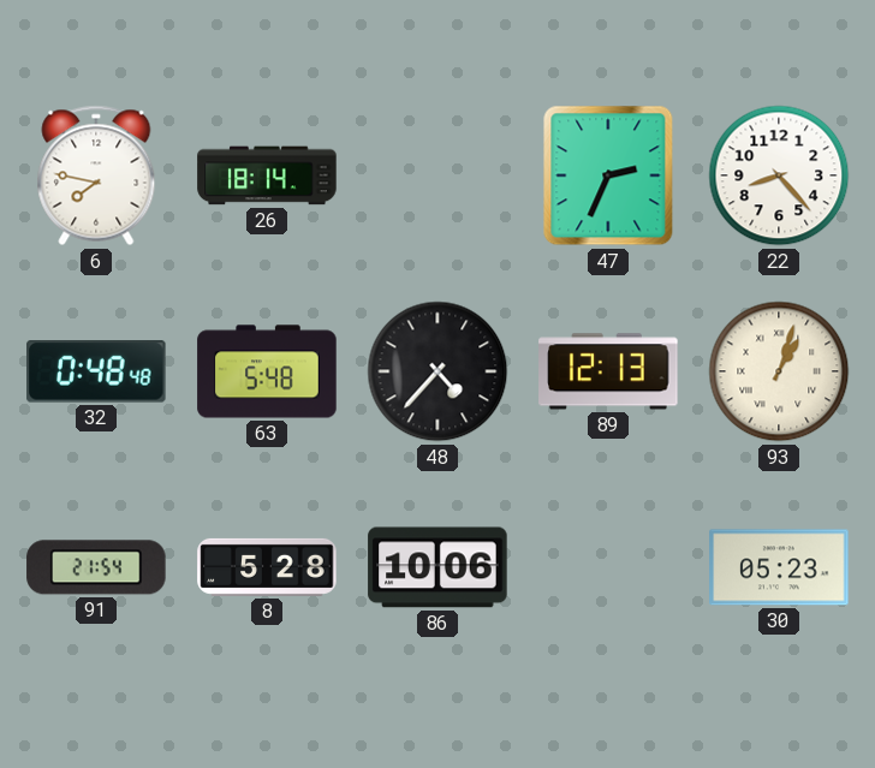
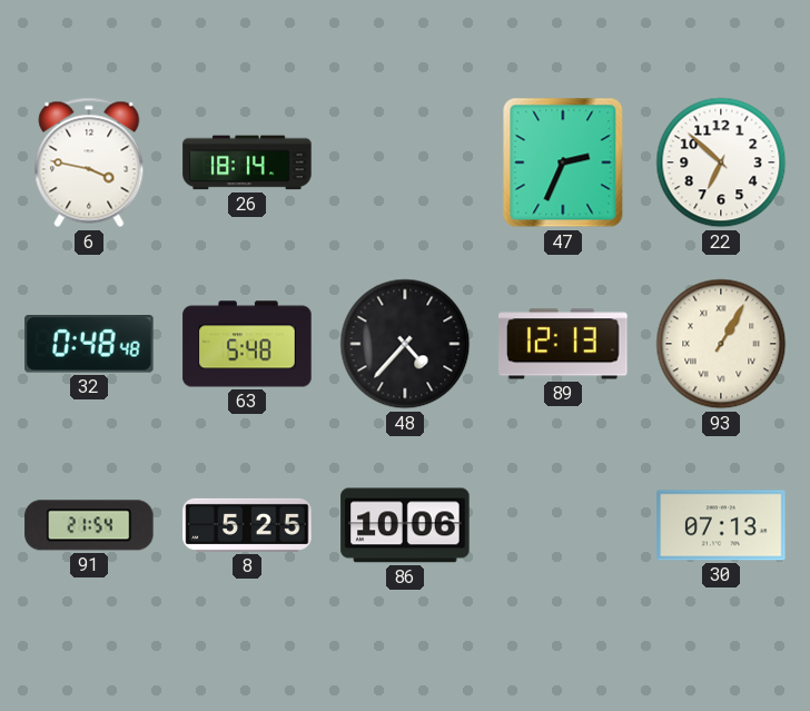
6: 7:47 -> 3:47
22: 8:23 -> 6:52
93: 1:03 -> 1:05
8: 5:28 -> 5:25
30: 05:23 -> 07:13
